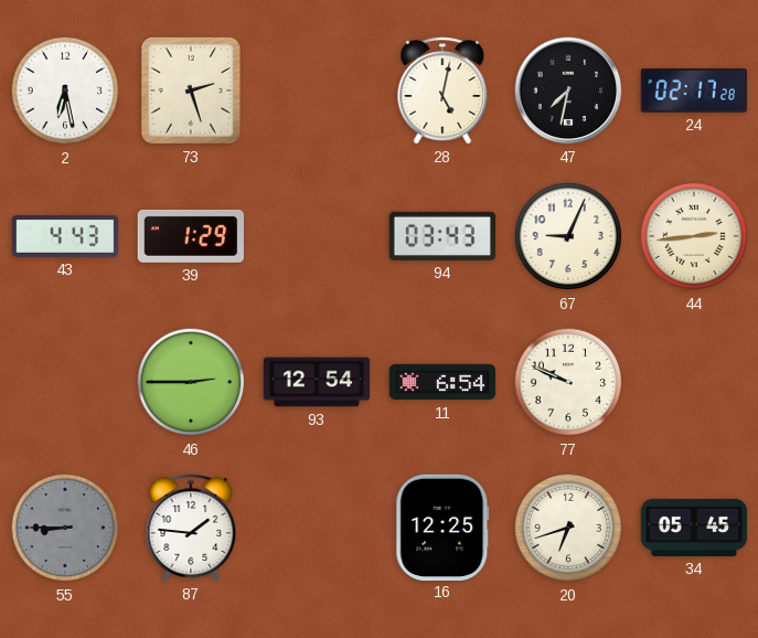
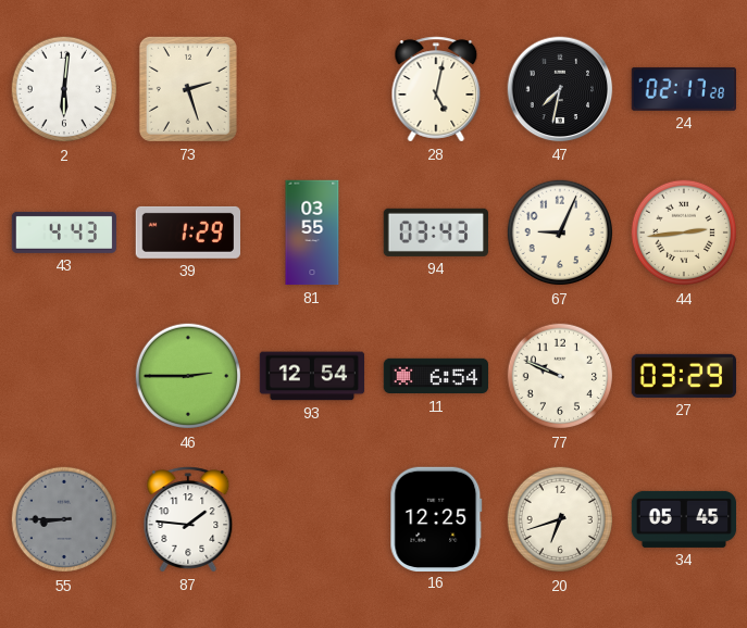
2: 6:28 -> 6:01
81: none -> 03:55
27: none -> 03:29
